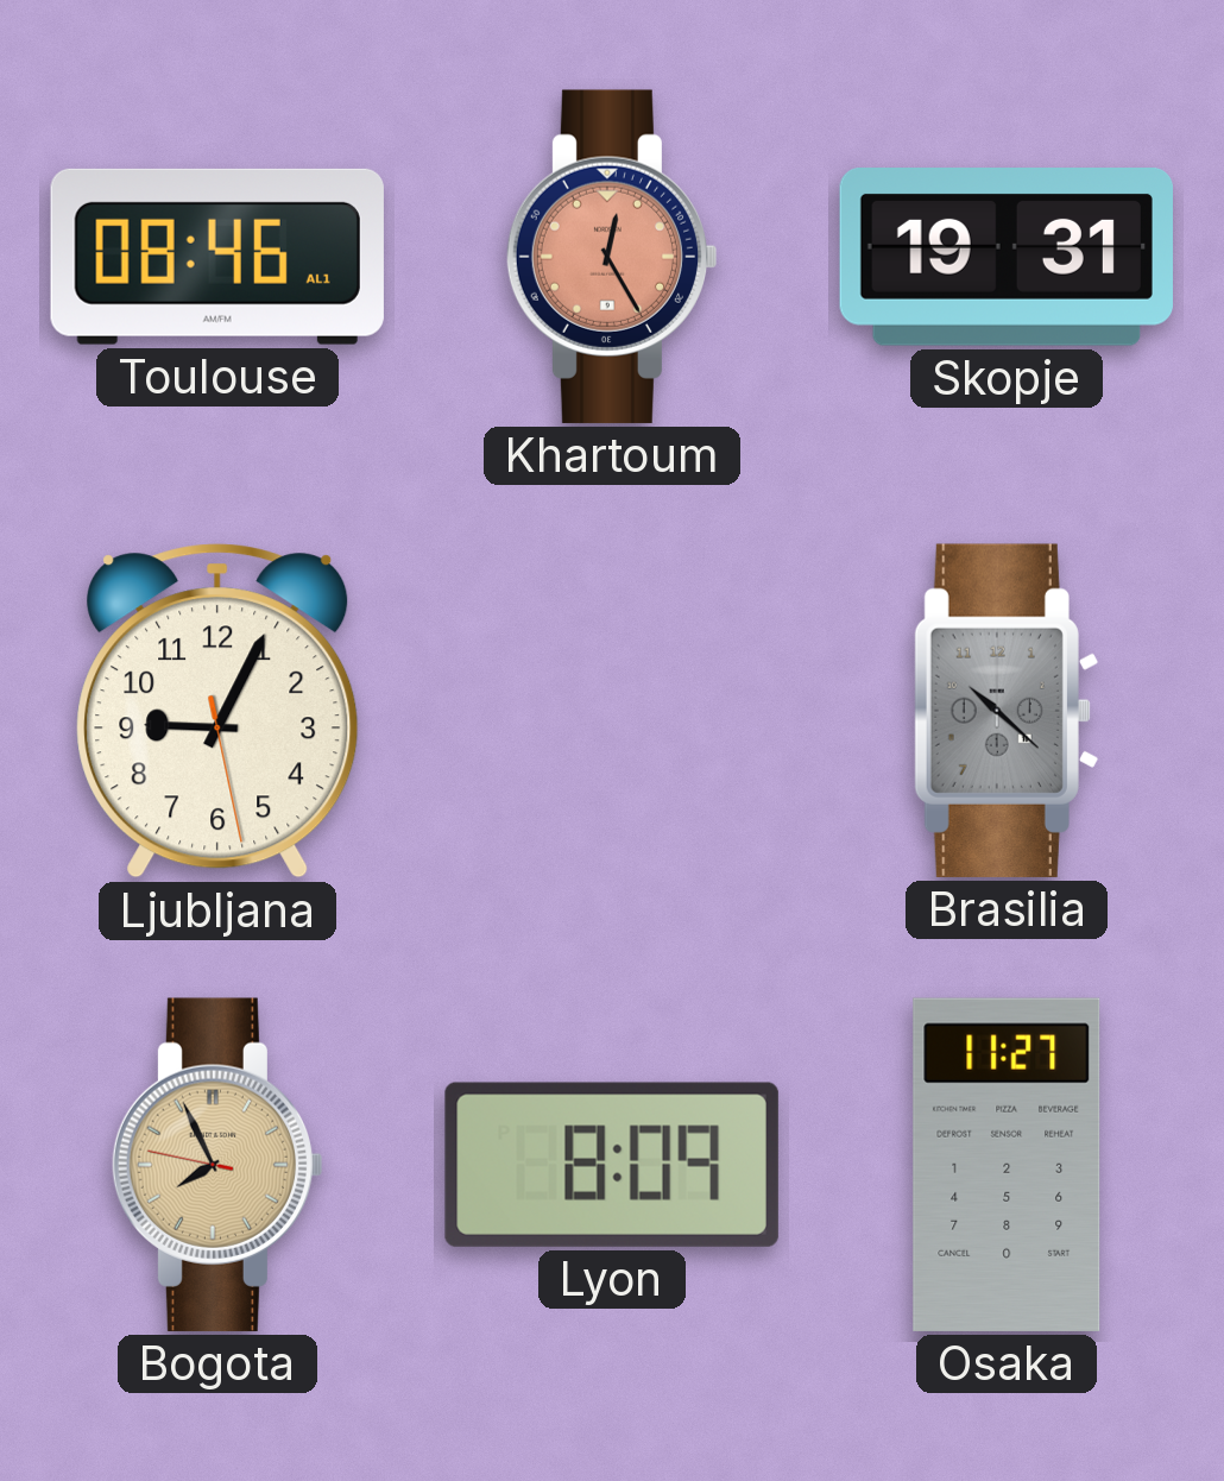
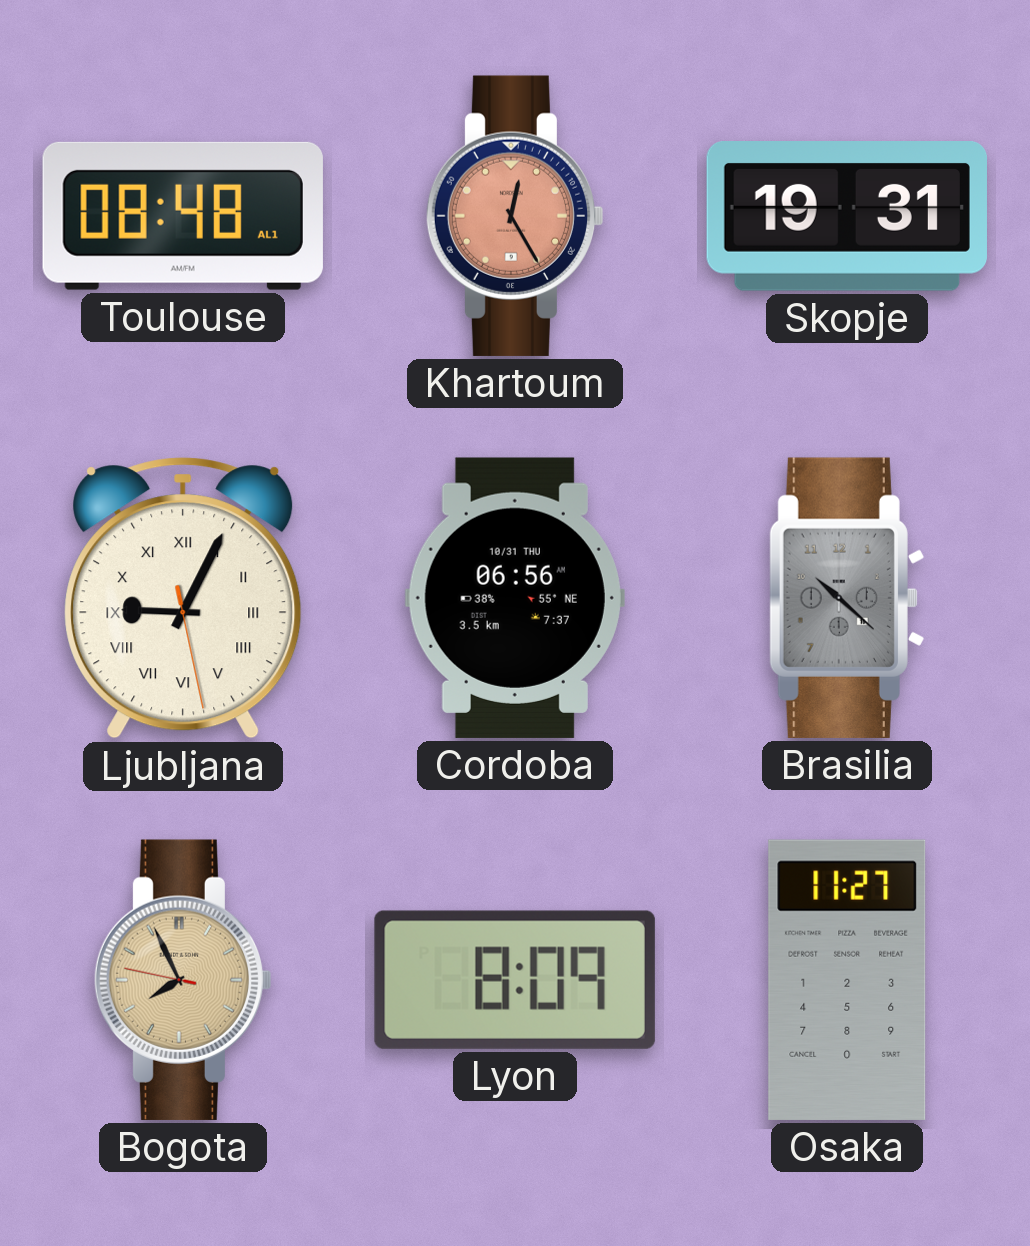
Toulouse: 08:46 -> 08:48
Ljubljana numerals: Arabic -> Roman
Cordoba: none -> 06:56
